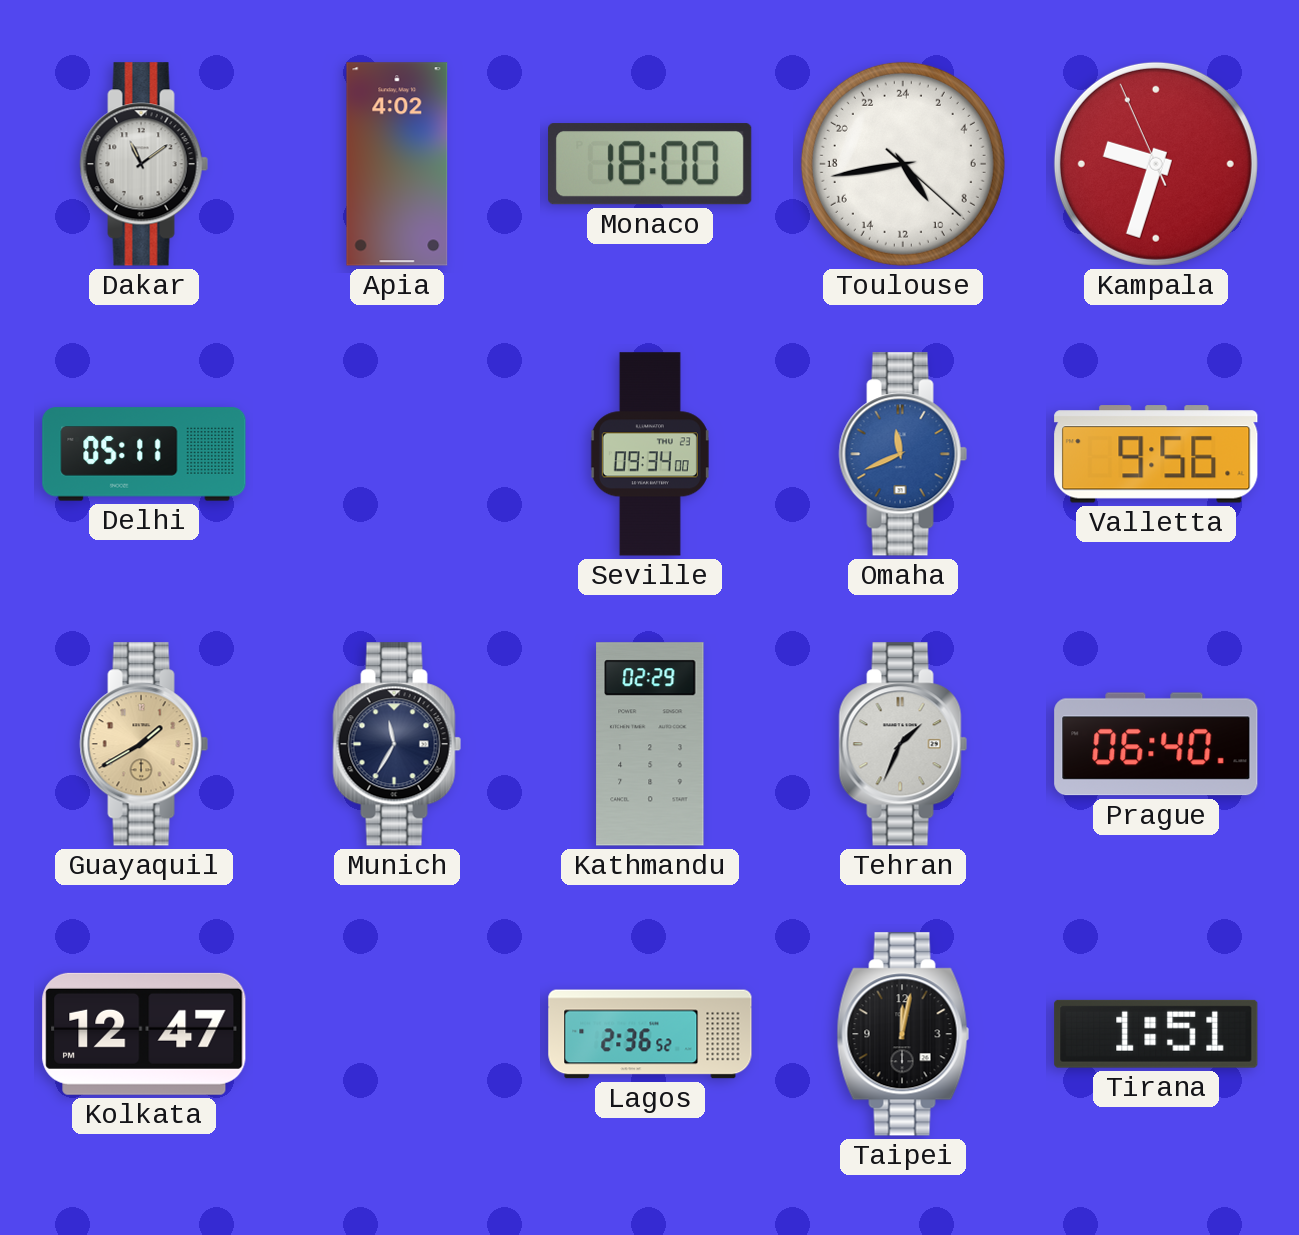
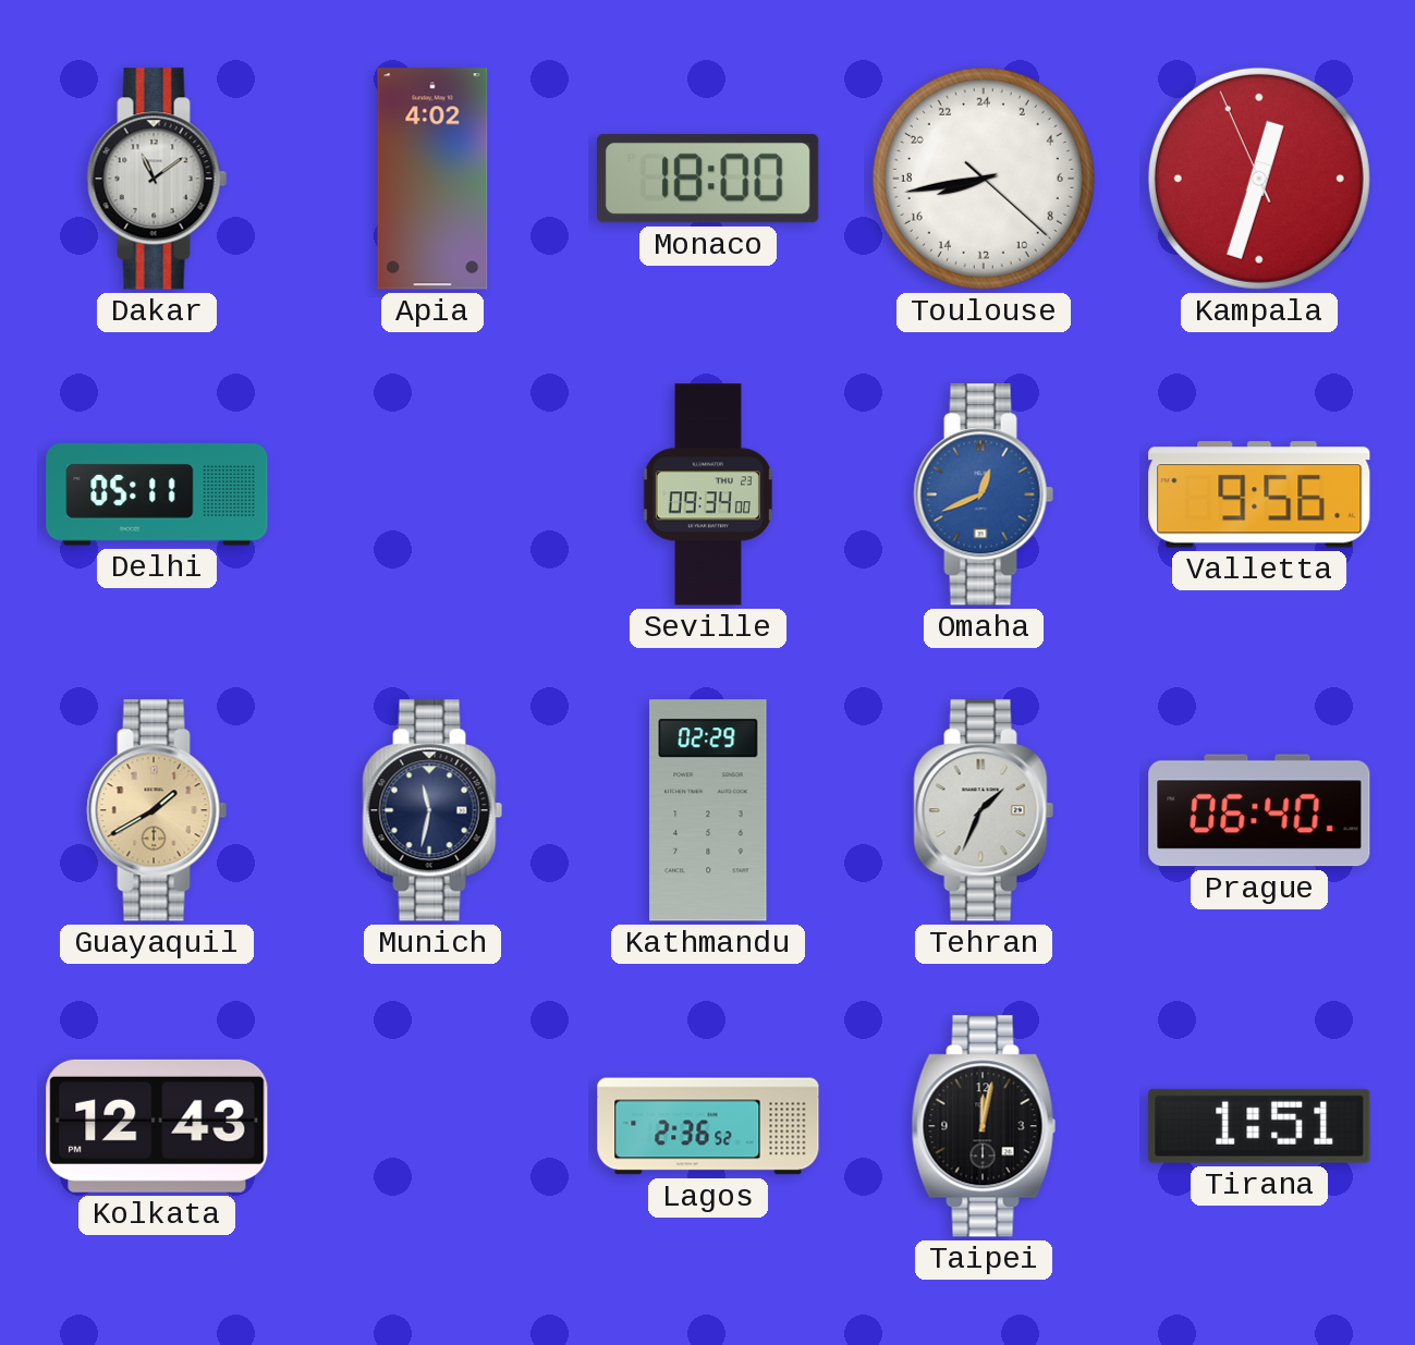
Toulouse: 9:43 -> 16:43
Kampala: 9:32 -> 12:32
Omaha: 11:41 -> 12:41
Munich: 11:35 -> 11:32
Kolkata: 12:47 -> 12:43
